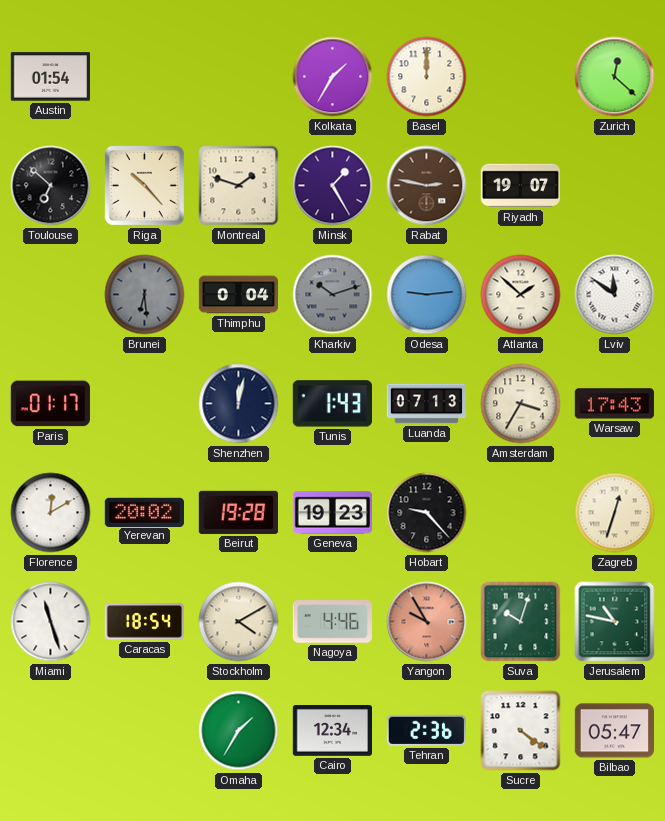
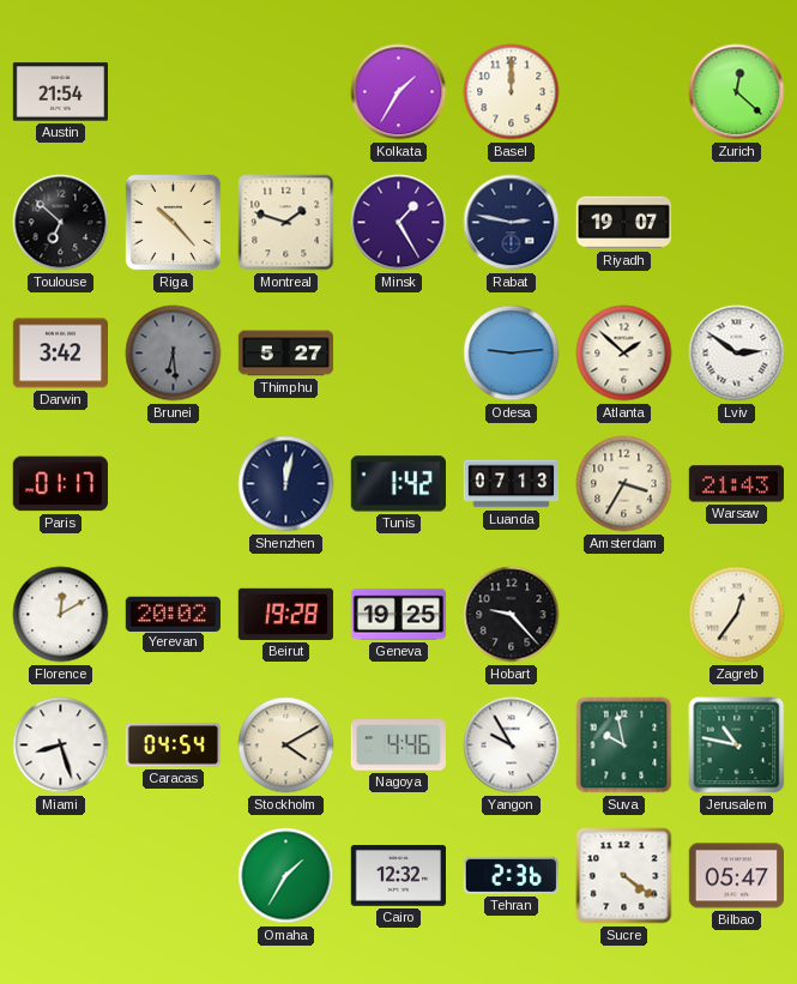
Austin: 01:54 -> 21:54
Rabat dial: brown -> navy
Darwin: none -> 3:42
Thimphu: 0:04 -> 5:27
Kharkiv: 10:12 -> none
Lviv: 11:51 -> 2:51
Tunis: 1:43 -> 1:42
Warsaw: 17:43 -> 21:43
Geneva: 19:23 -> 19:25
Zagreb: 12:33 -> 12:36
Miami: 11:27 -> 8:27
Caracas: 18:54 -> 04:54
Yangon dial: salmon -> white
Suva: 10:03 -> 9:58
Cairo: 12:34 -> 12:32
